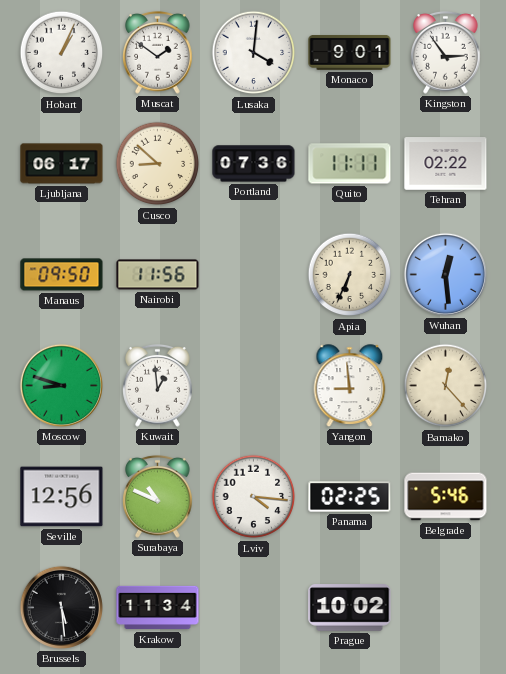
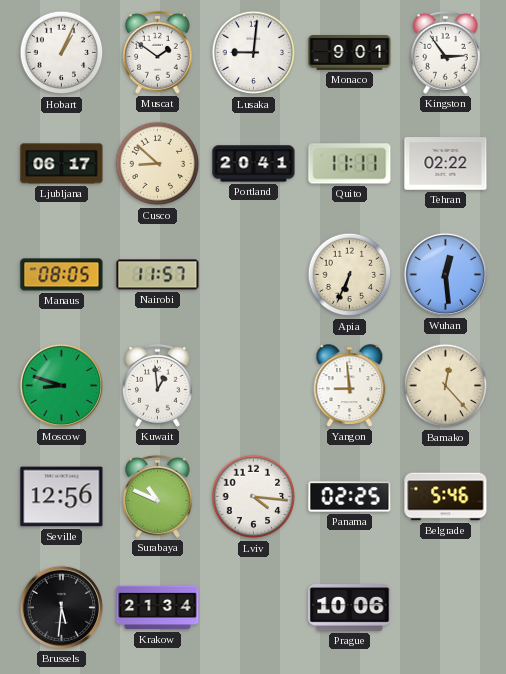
Lusaka: 4:01 -> 9:01
Portland: 07:36 -> 20:41
Manaus: 09:50 -> 08:05
Nairobi: 11:56 -> 11:57
Brussels: 5:29 -> 5:31
Krakow: 11:34 -> 21:34
Prague: 10:02 -> 10:06
